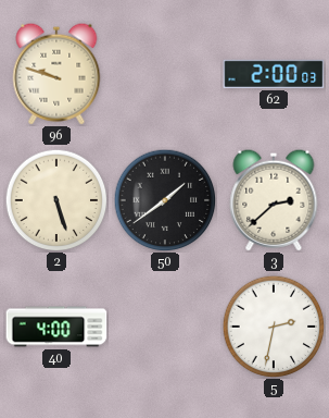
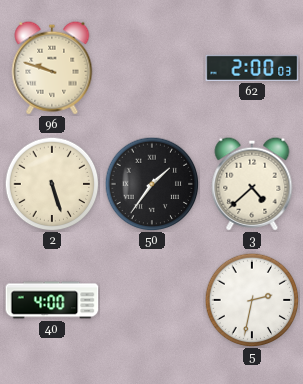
50: 1:39 -> 1:36
3: 2:38 -> 4:38
